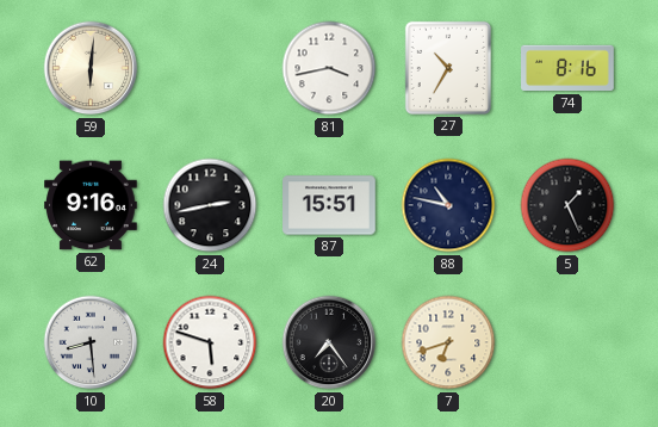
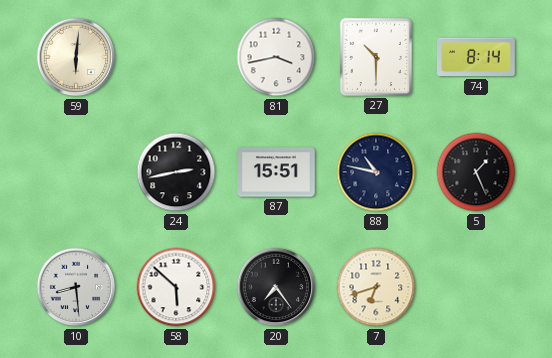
27: 10:35 -> 10:30
74: 8:16 -> 8:14
62: 9:16 -> none
58: 5:48 -> 5:52
